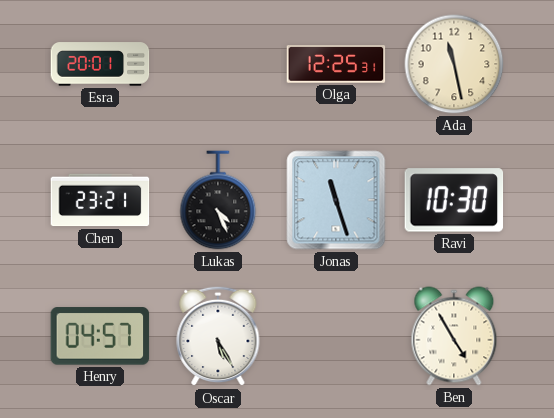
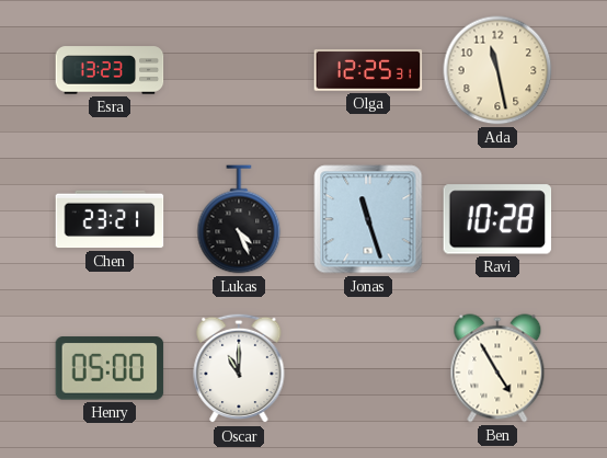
Esra: 20:01 -> 13:23
Ravi: 10:30 -> 10:28
Henry: 04:57 -> 05:00
Oscar: 5:25 -> 11:00
